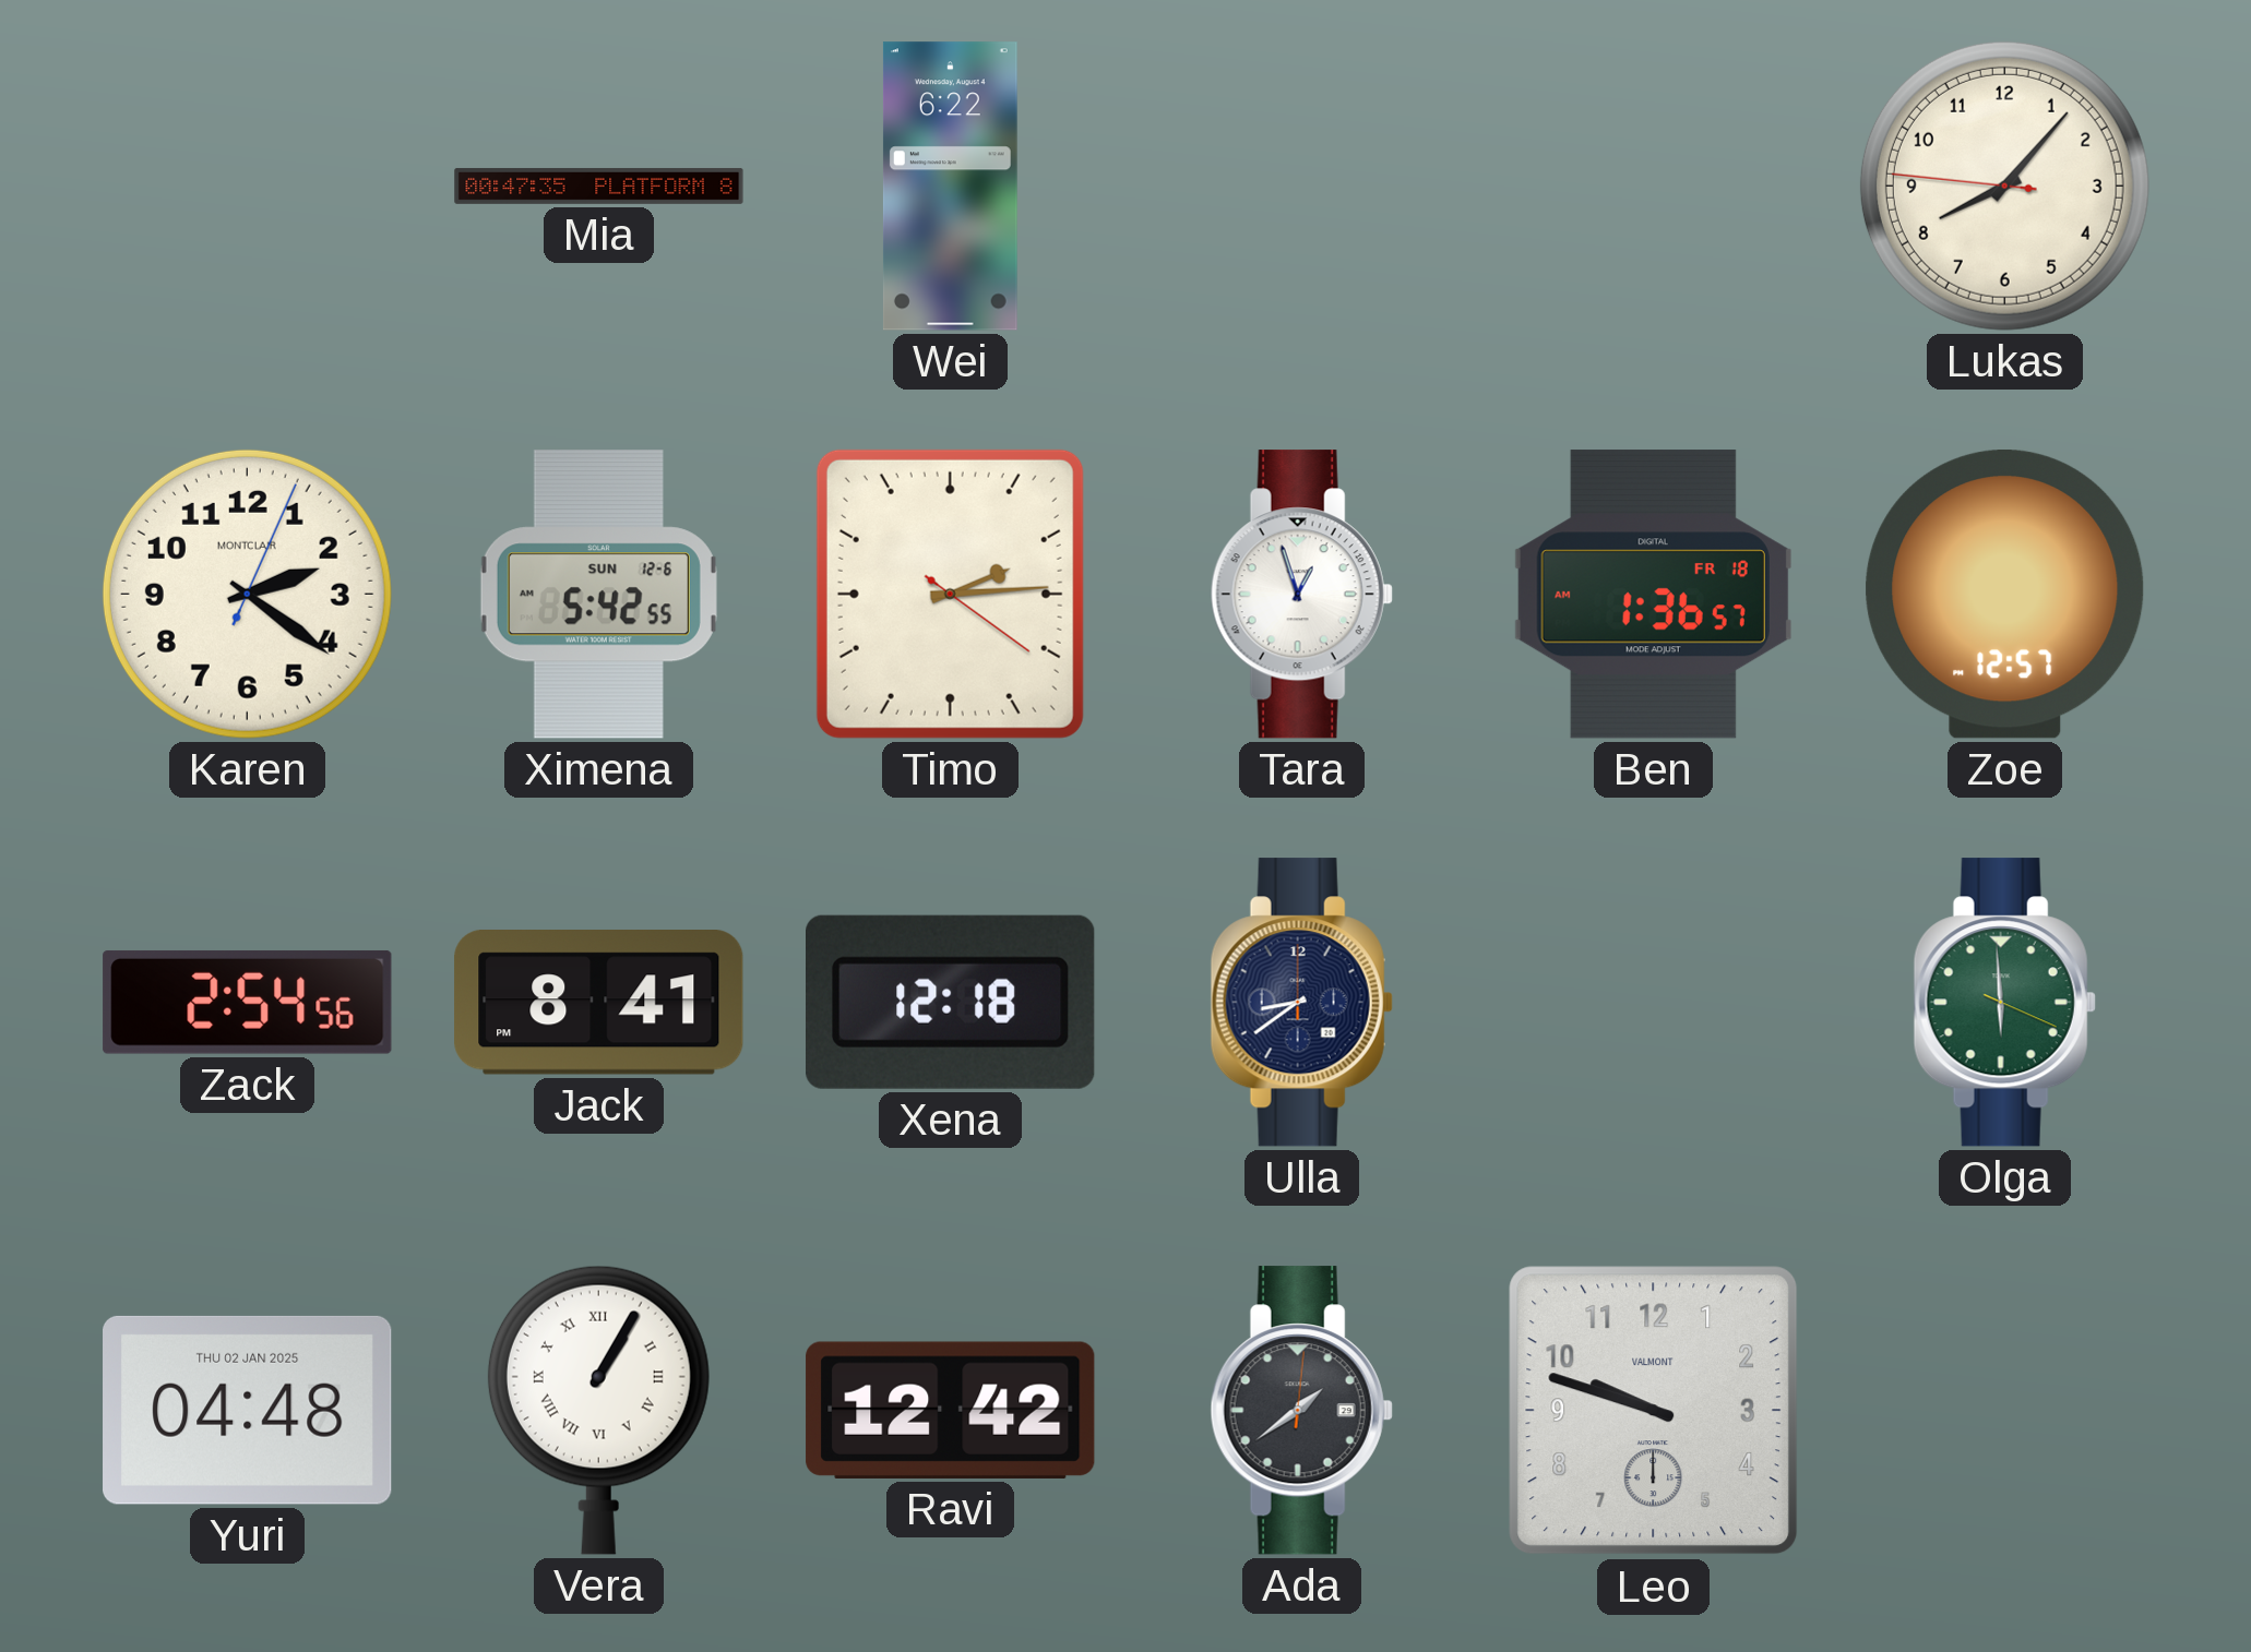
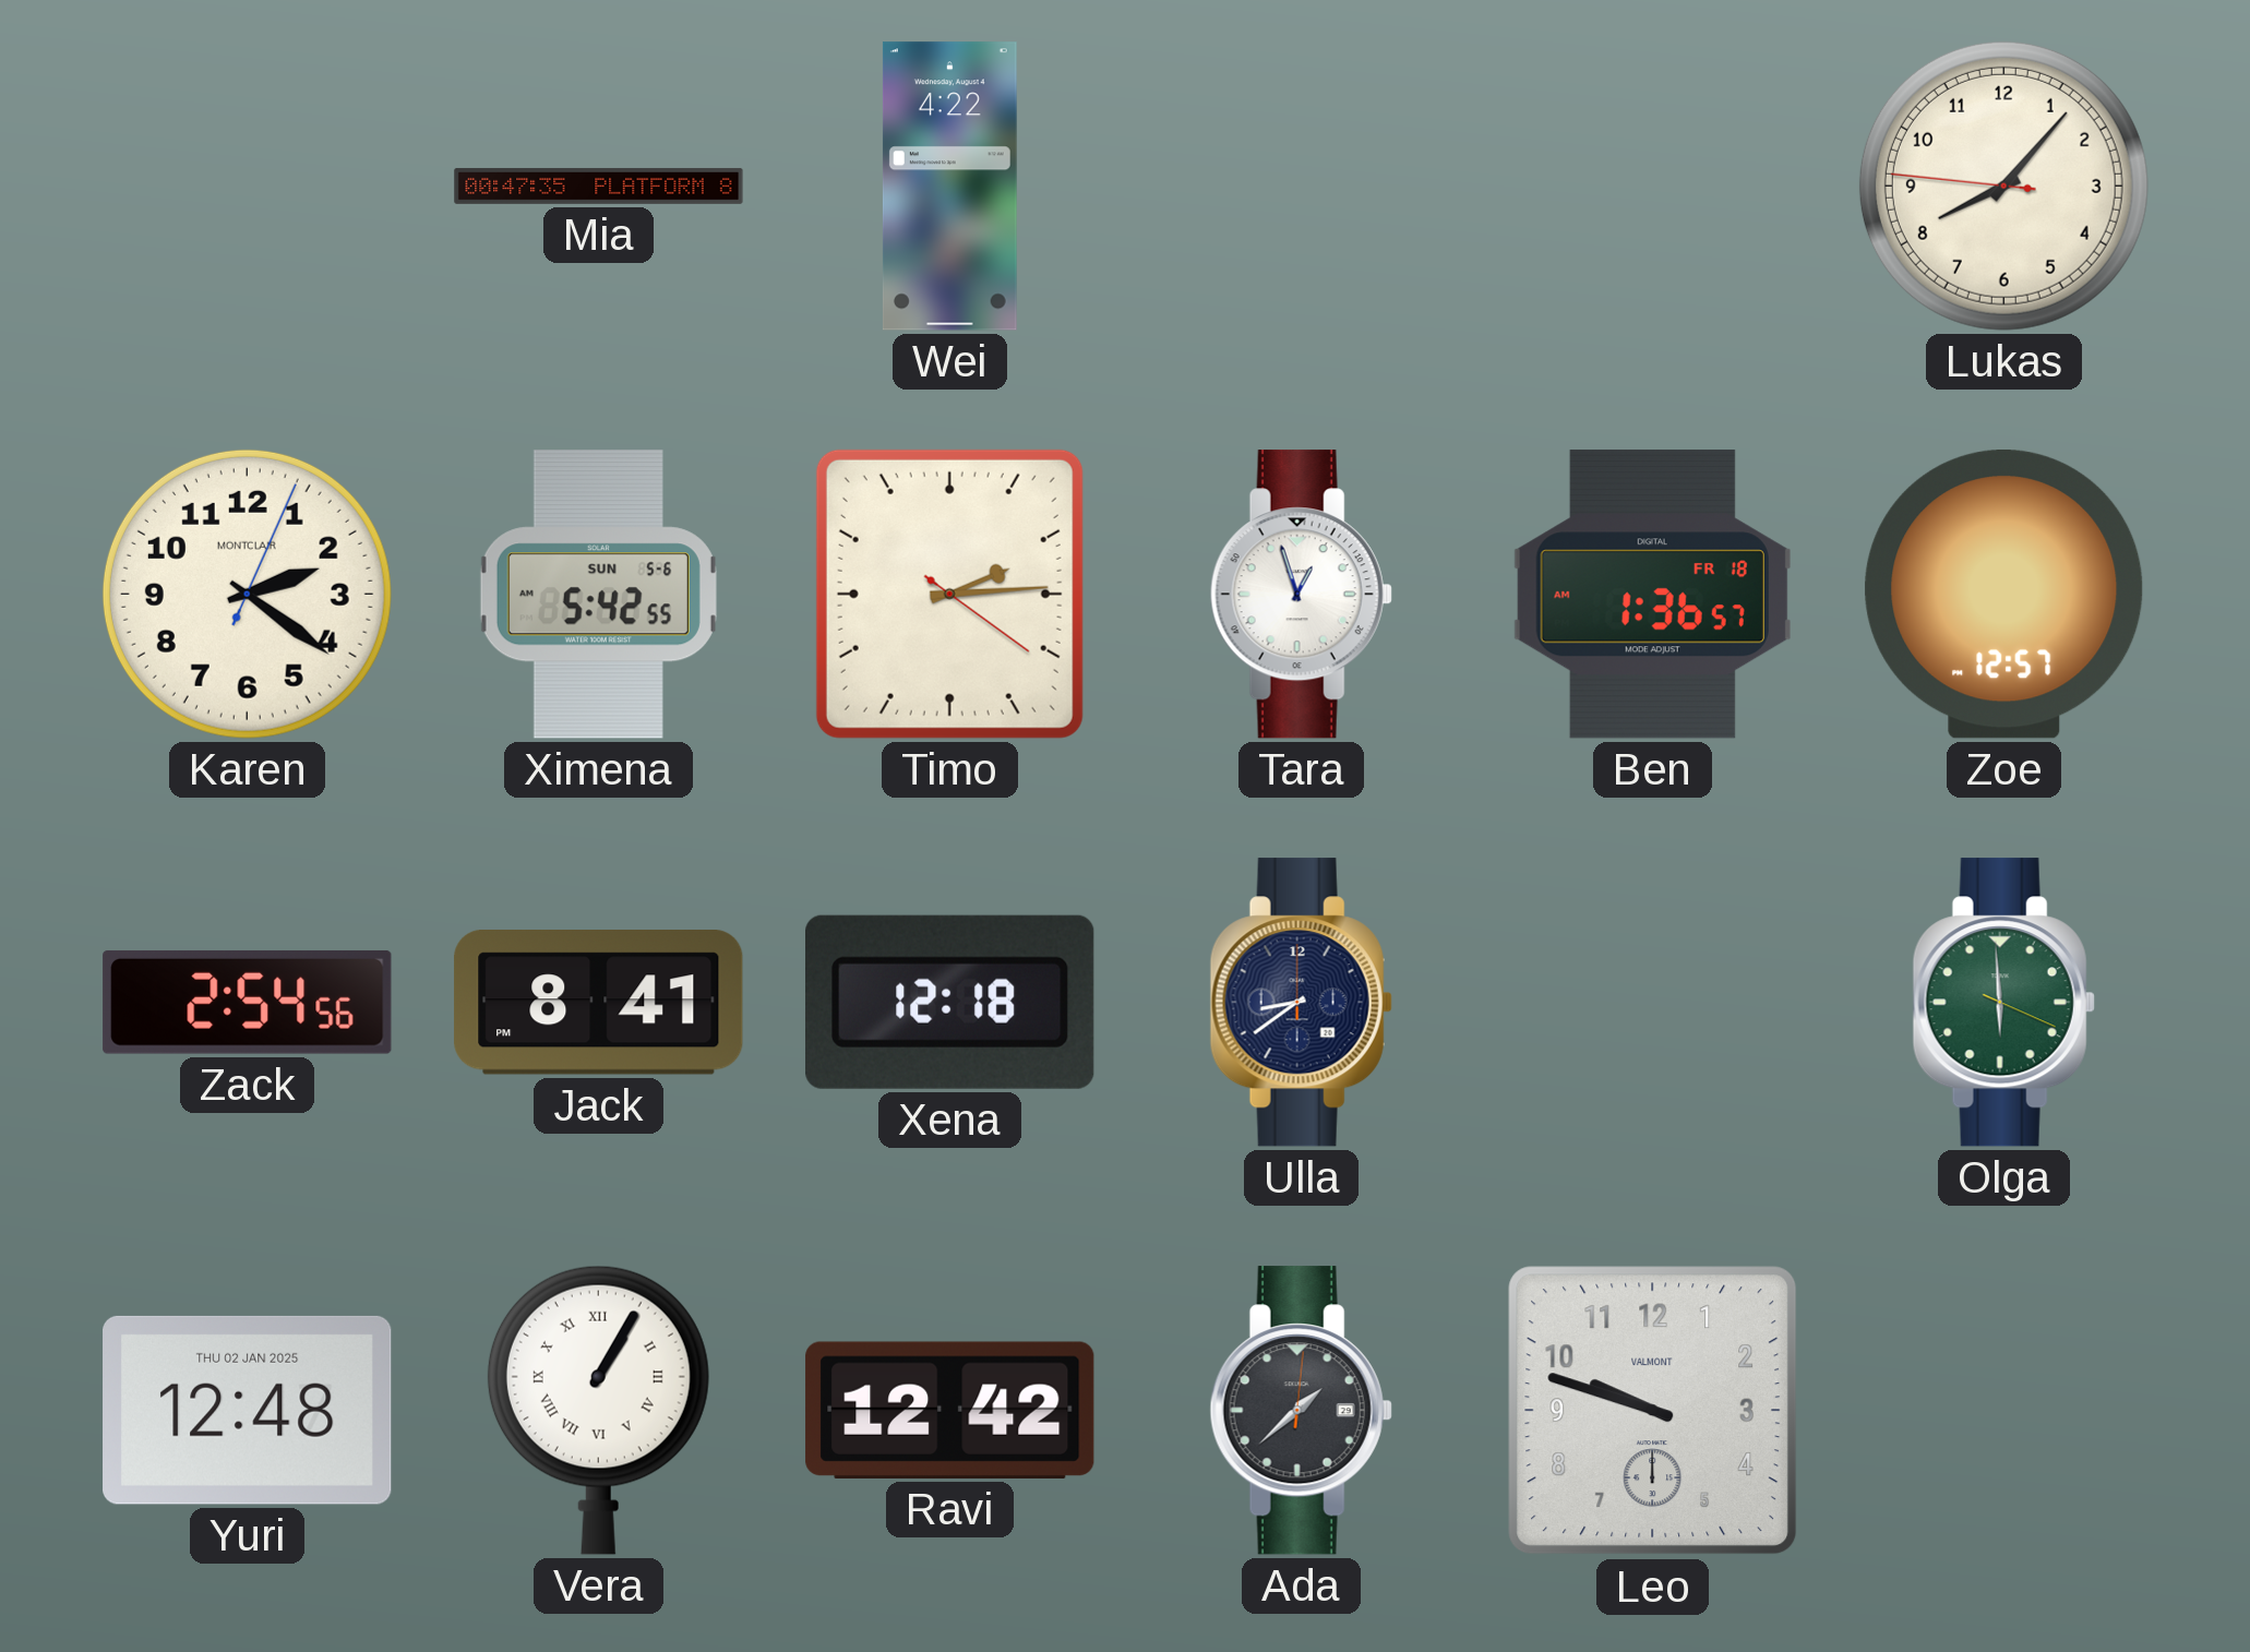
Wei: 6:22 -> 4:22
Ximena date: SUN 12-6 -> SUN 5-6
Yuri: 04:48 -> 12:48
Ada: 1:39 -> 1:38
